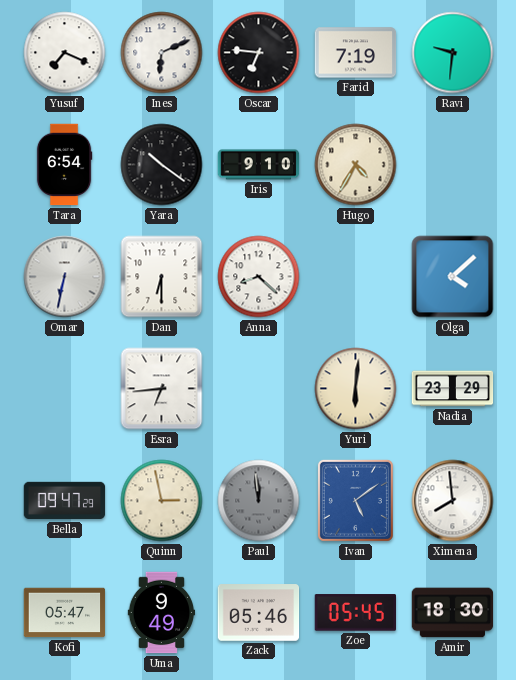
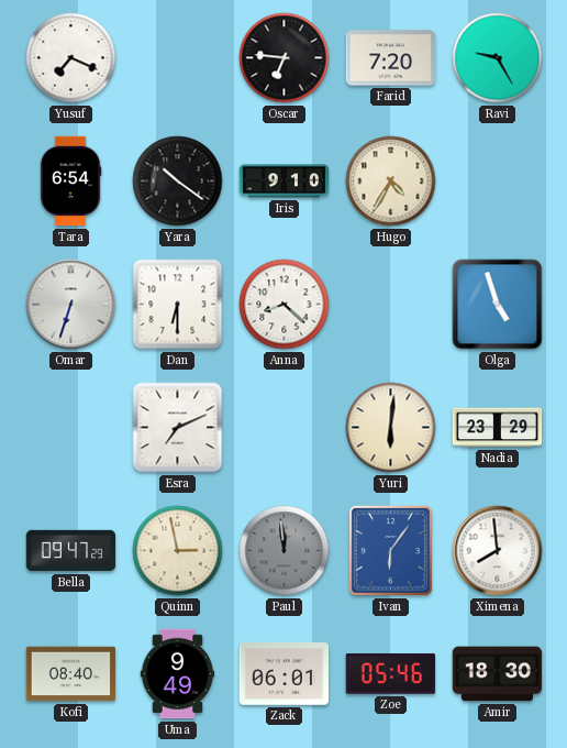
Ines: 6:11 -> none
Farid: 7:19 -> 7:20
Ravi: 9:31 -> 9:25
Omar: 6:32 -> 6:33
Olga: 4:08 -> 4:57
Esra: 6:44 -> 7:11
Ivan: 5:09 -> 6:06
Kofi: 05:47 -> 08:40
Zack: 05:46 -> 06:01
Zoe: 05:45 -> 05:46
